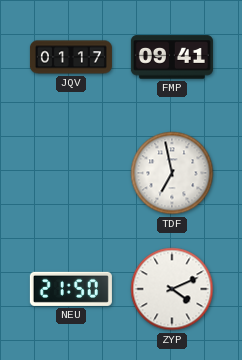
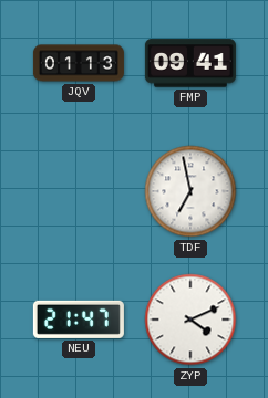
JQV: 01:17 -> 01:13
NEU: 21:50 -> 21:47
